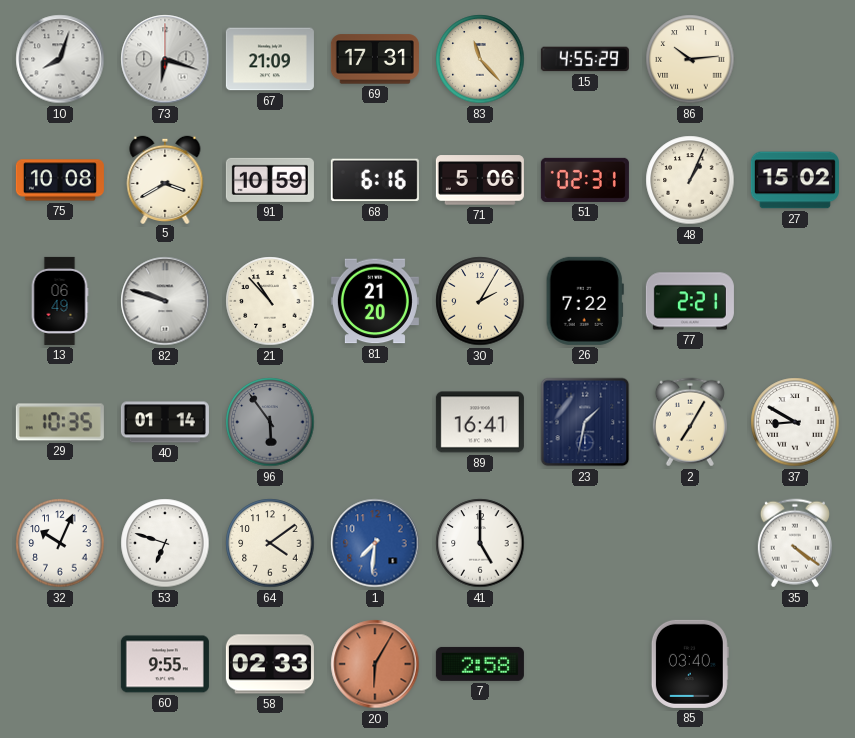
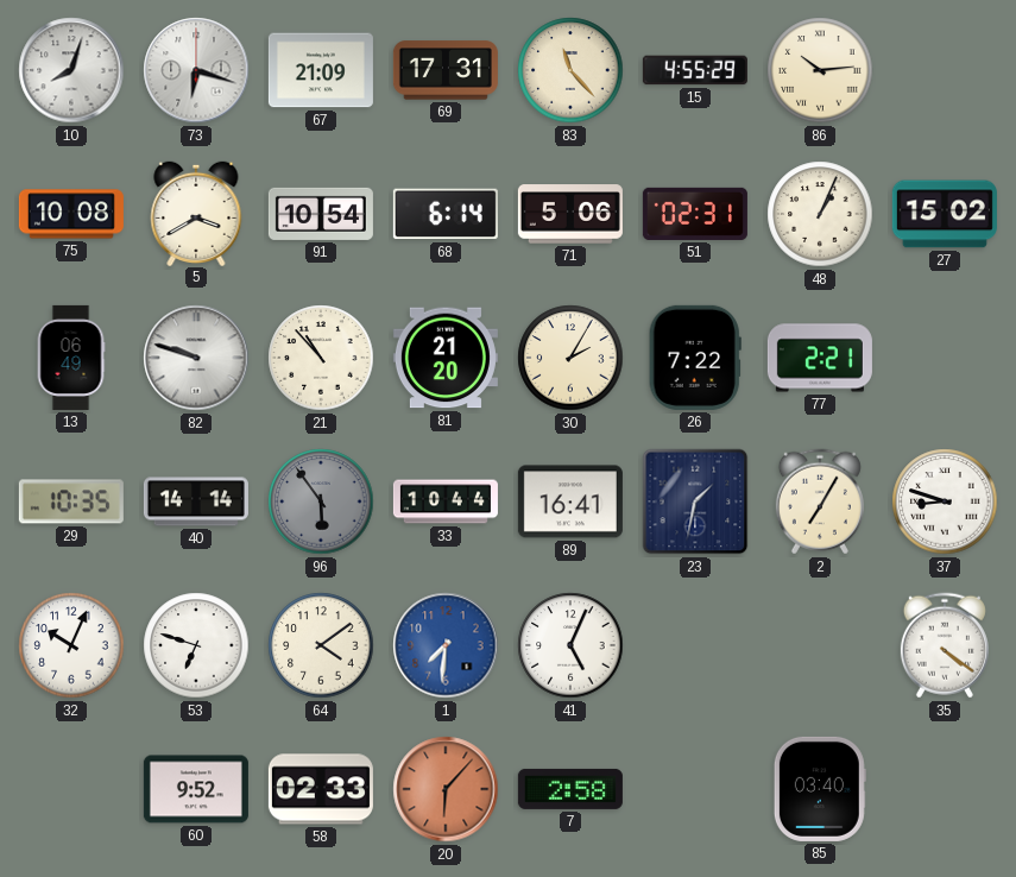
91: 10:59 -> 10:54
68: 6:16 -> 6:14
40: 01:14 -> 14:14
33: none -> 10:44
37: 8:50 -> 8:48
41: 5:00 -> 5:04
60: 9:55 -> 9:52
20: 6:05 -> 6:07
